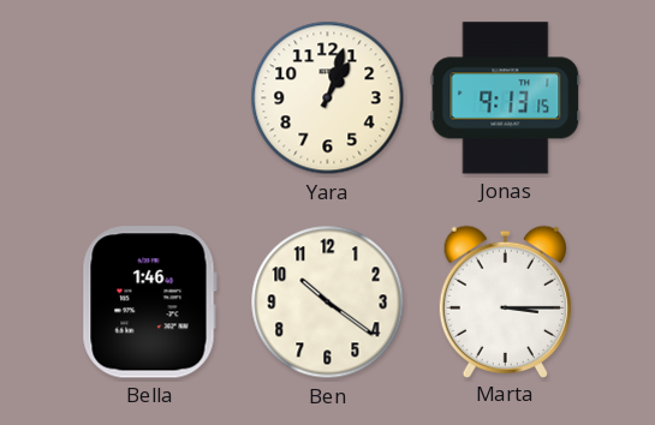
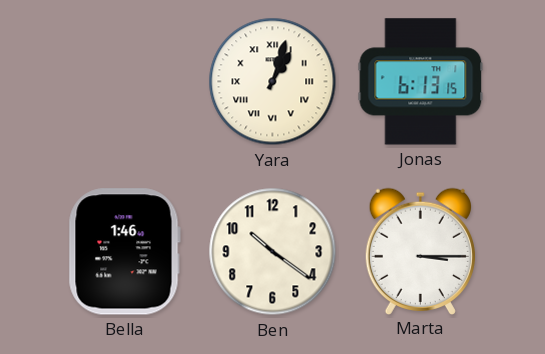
Yara numerals: Arabic -> Roman
Jonas: 9:13 -> 6:13
